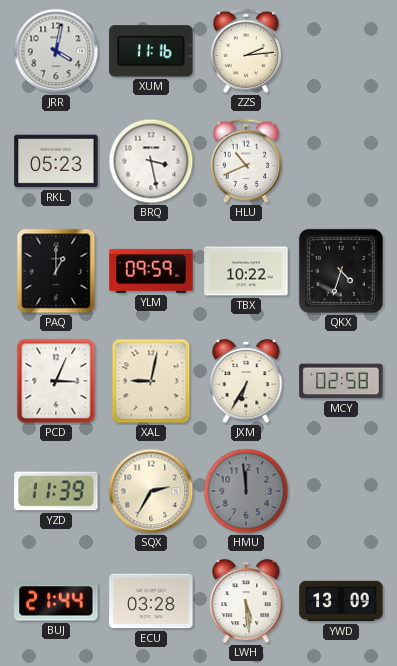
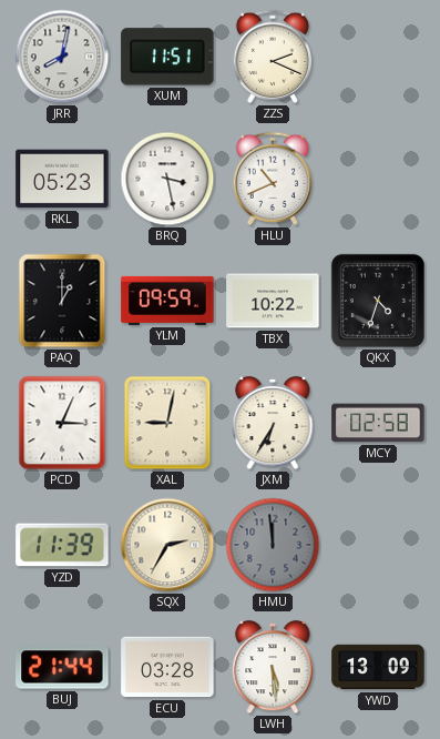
JRR: 4:02 -> 8:02
XUM: 11:16 -> 11:51
ZZS: 2:14 -> 2:19
